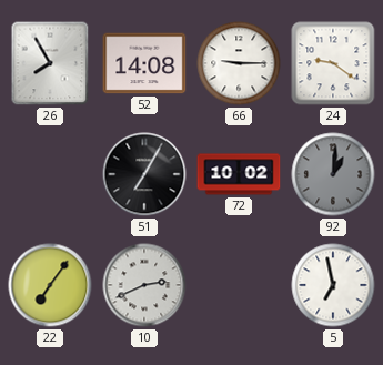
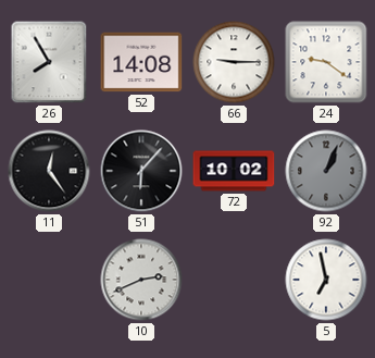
11: none -> 12:24
51: 7:05 -> 6:07
92: 1:01 -> 1:04
22: 7:06 -> none
